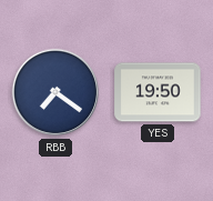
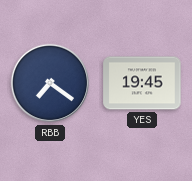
YES: 19:50 -> 19:45
